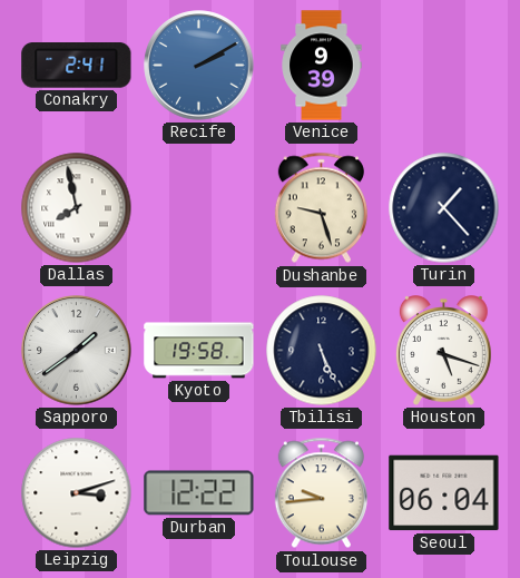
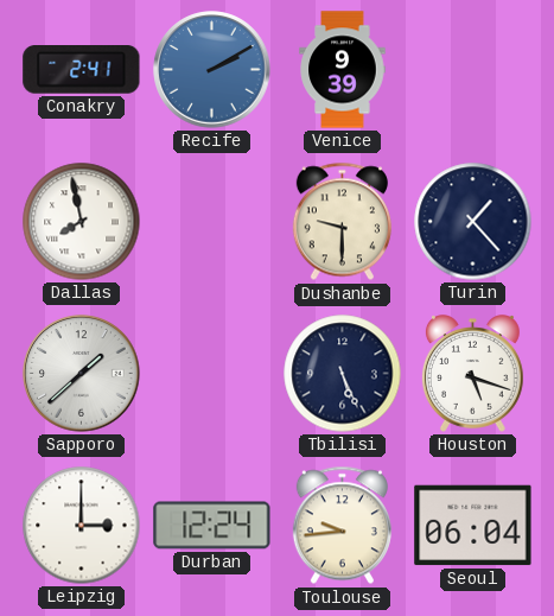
Dushanbe: 9:27 -> 9:30
Sapporo: 1:39 -> 1:38
Kyoto: 19:58 -> none
Leipzig: 3:12 -> 3:00
Durban: 12:22 -> 12:24
